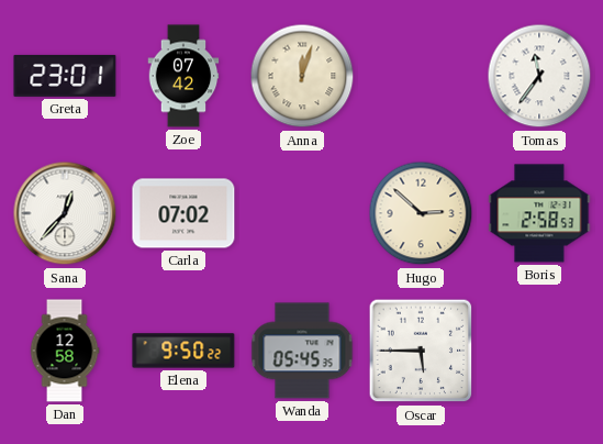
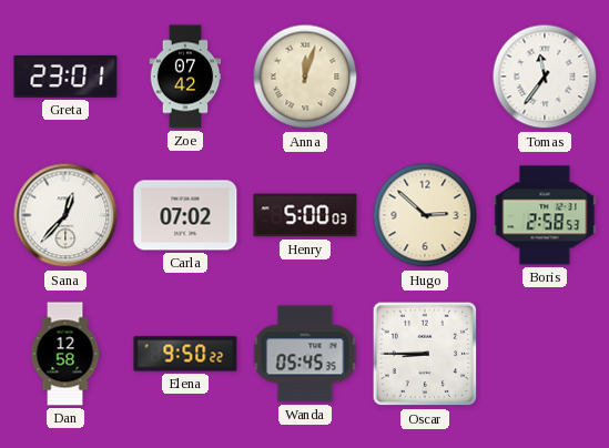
Henry: none -> 5:00
Oscar: 5:45 -> 8:45
